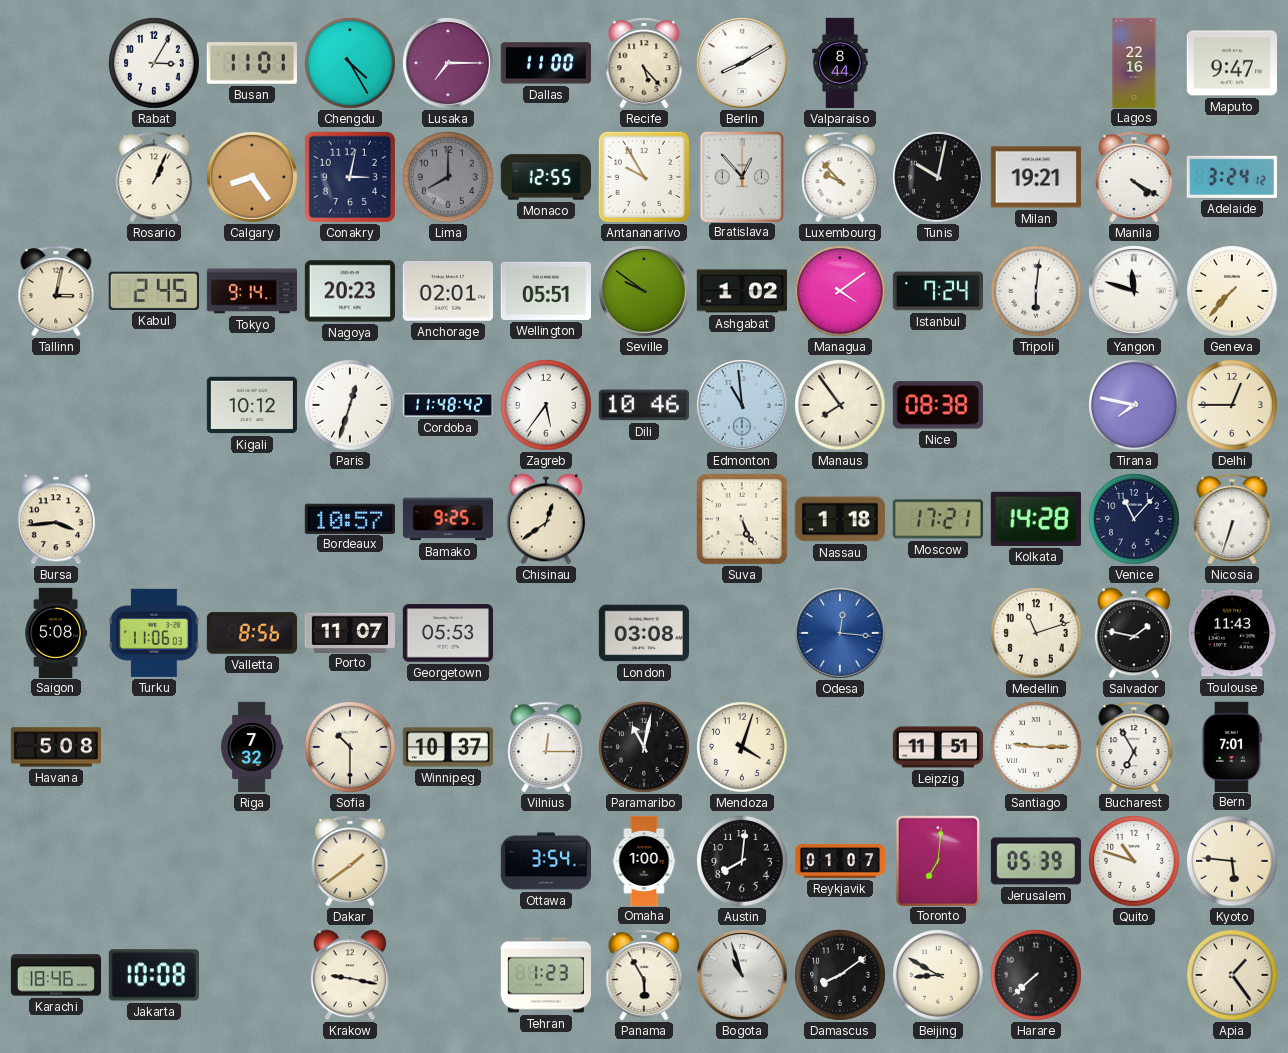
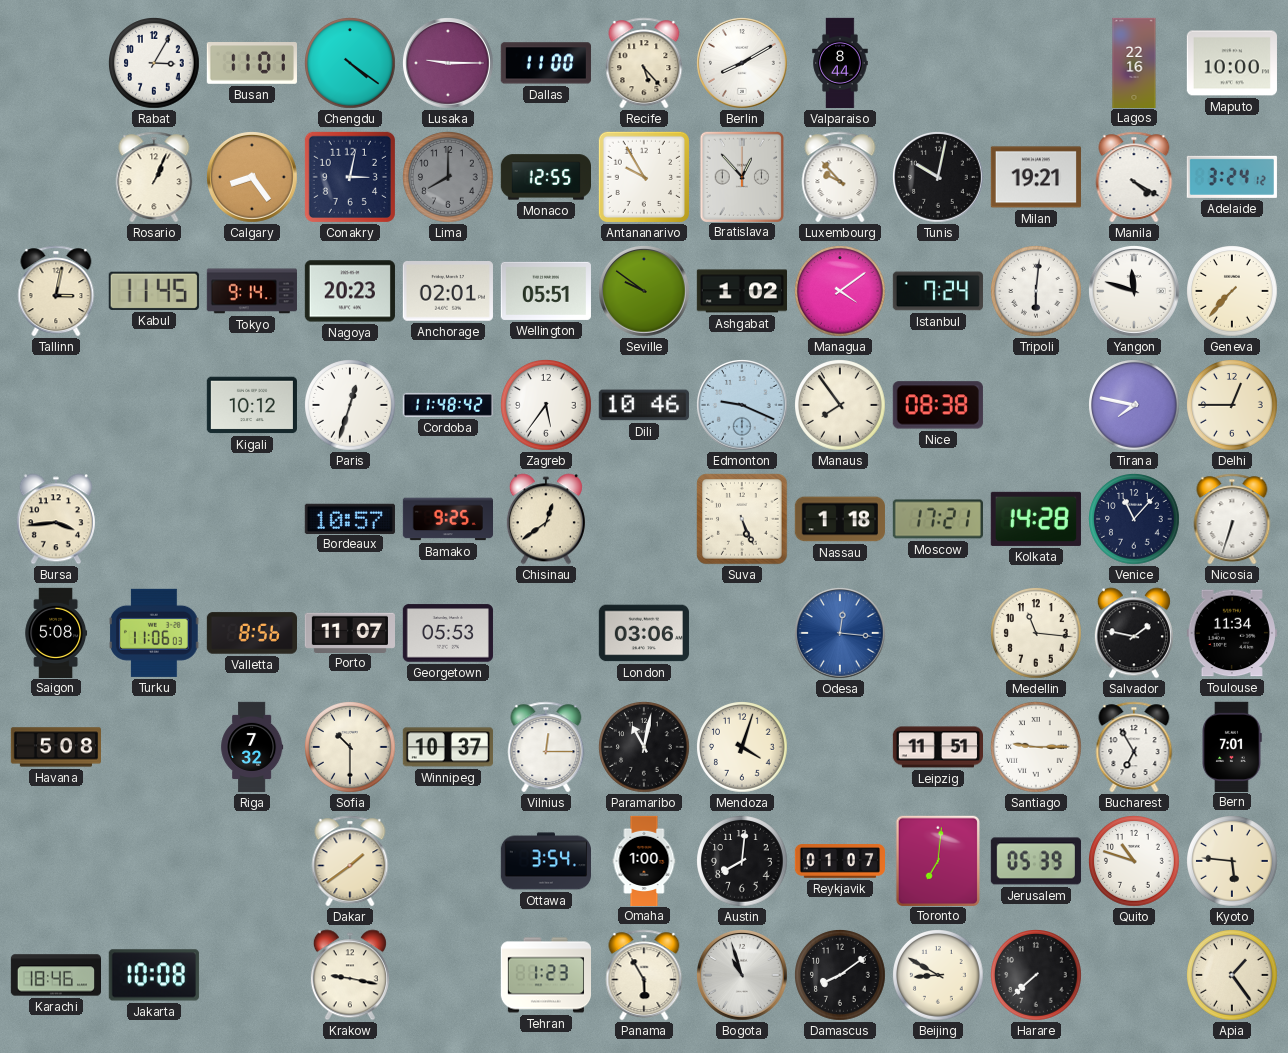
Chengdu: 4:25 -> 4:21
Lusaka: 7:15 -> 9:15
Maputo: 9:47 -> 10:00
Kabul: 2:45 -> 11:45
Edmonton: 10:59 -> 9:19
London: 03:08 -> 03:06
Medellin: 11:12 -> 11:16
Toulouse: 11:43 -> 11:34
